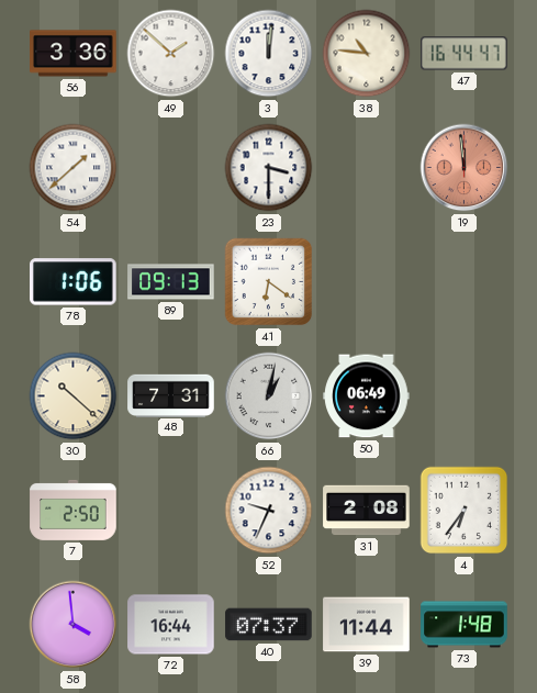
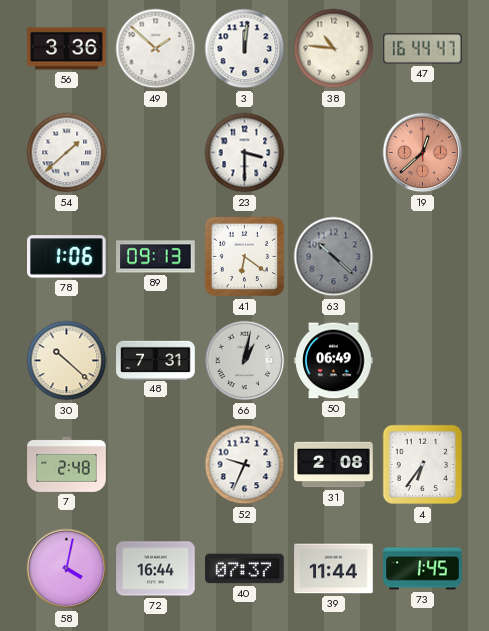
19: 11:59 -> 12:38
63: none -> 10:22
7: 2:50 -> 2:48
58: 3:59 -> 4:02
73: 1:48 -> 1:45
